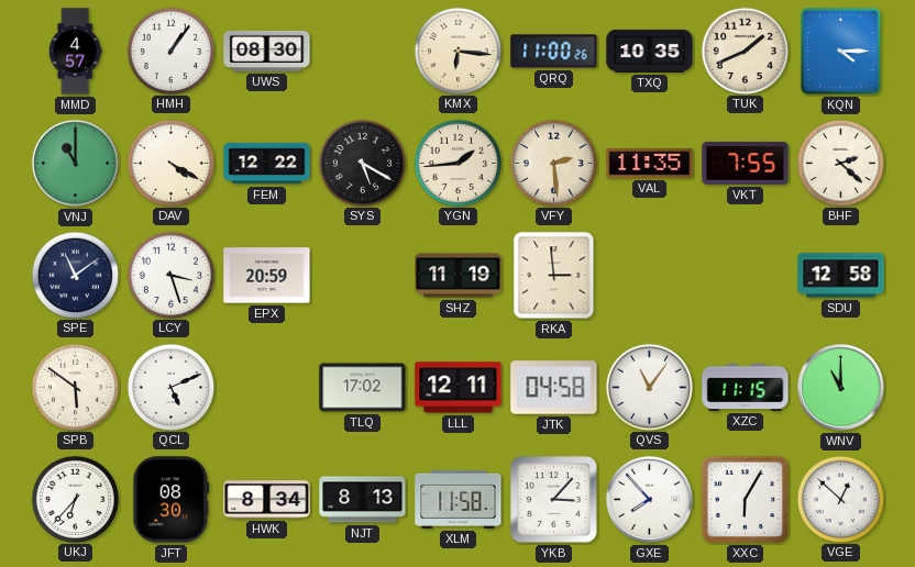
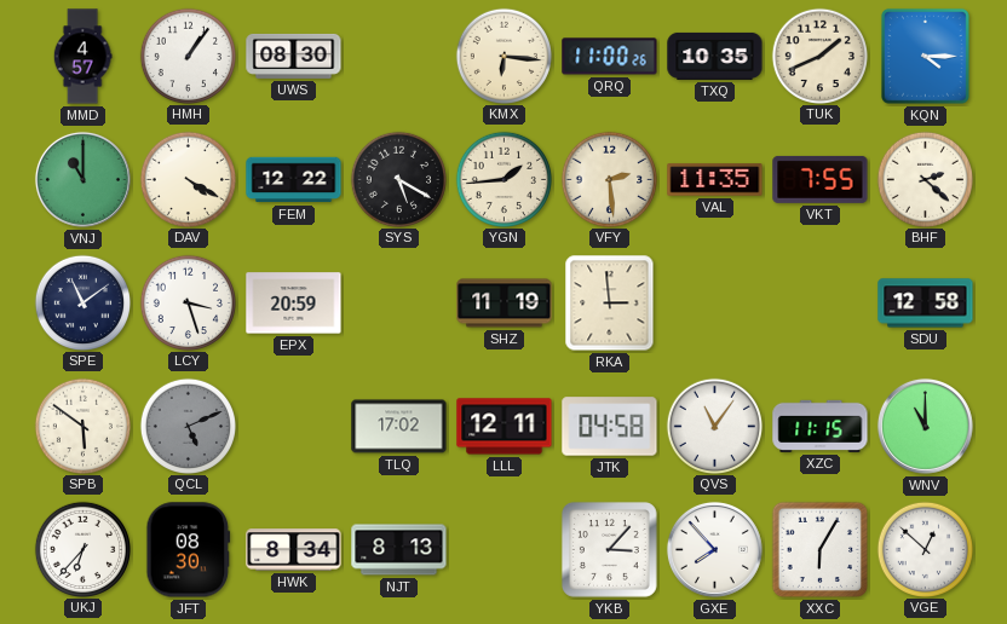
QCL dial: white -> grey
XLM: 11:58 -> none
